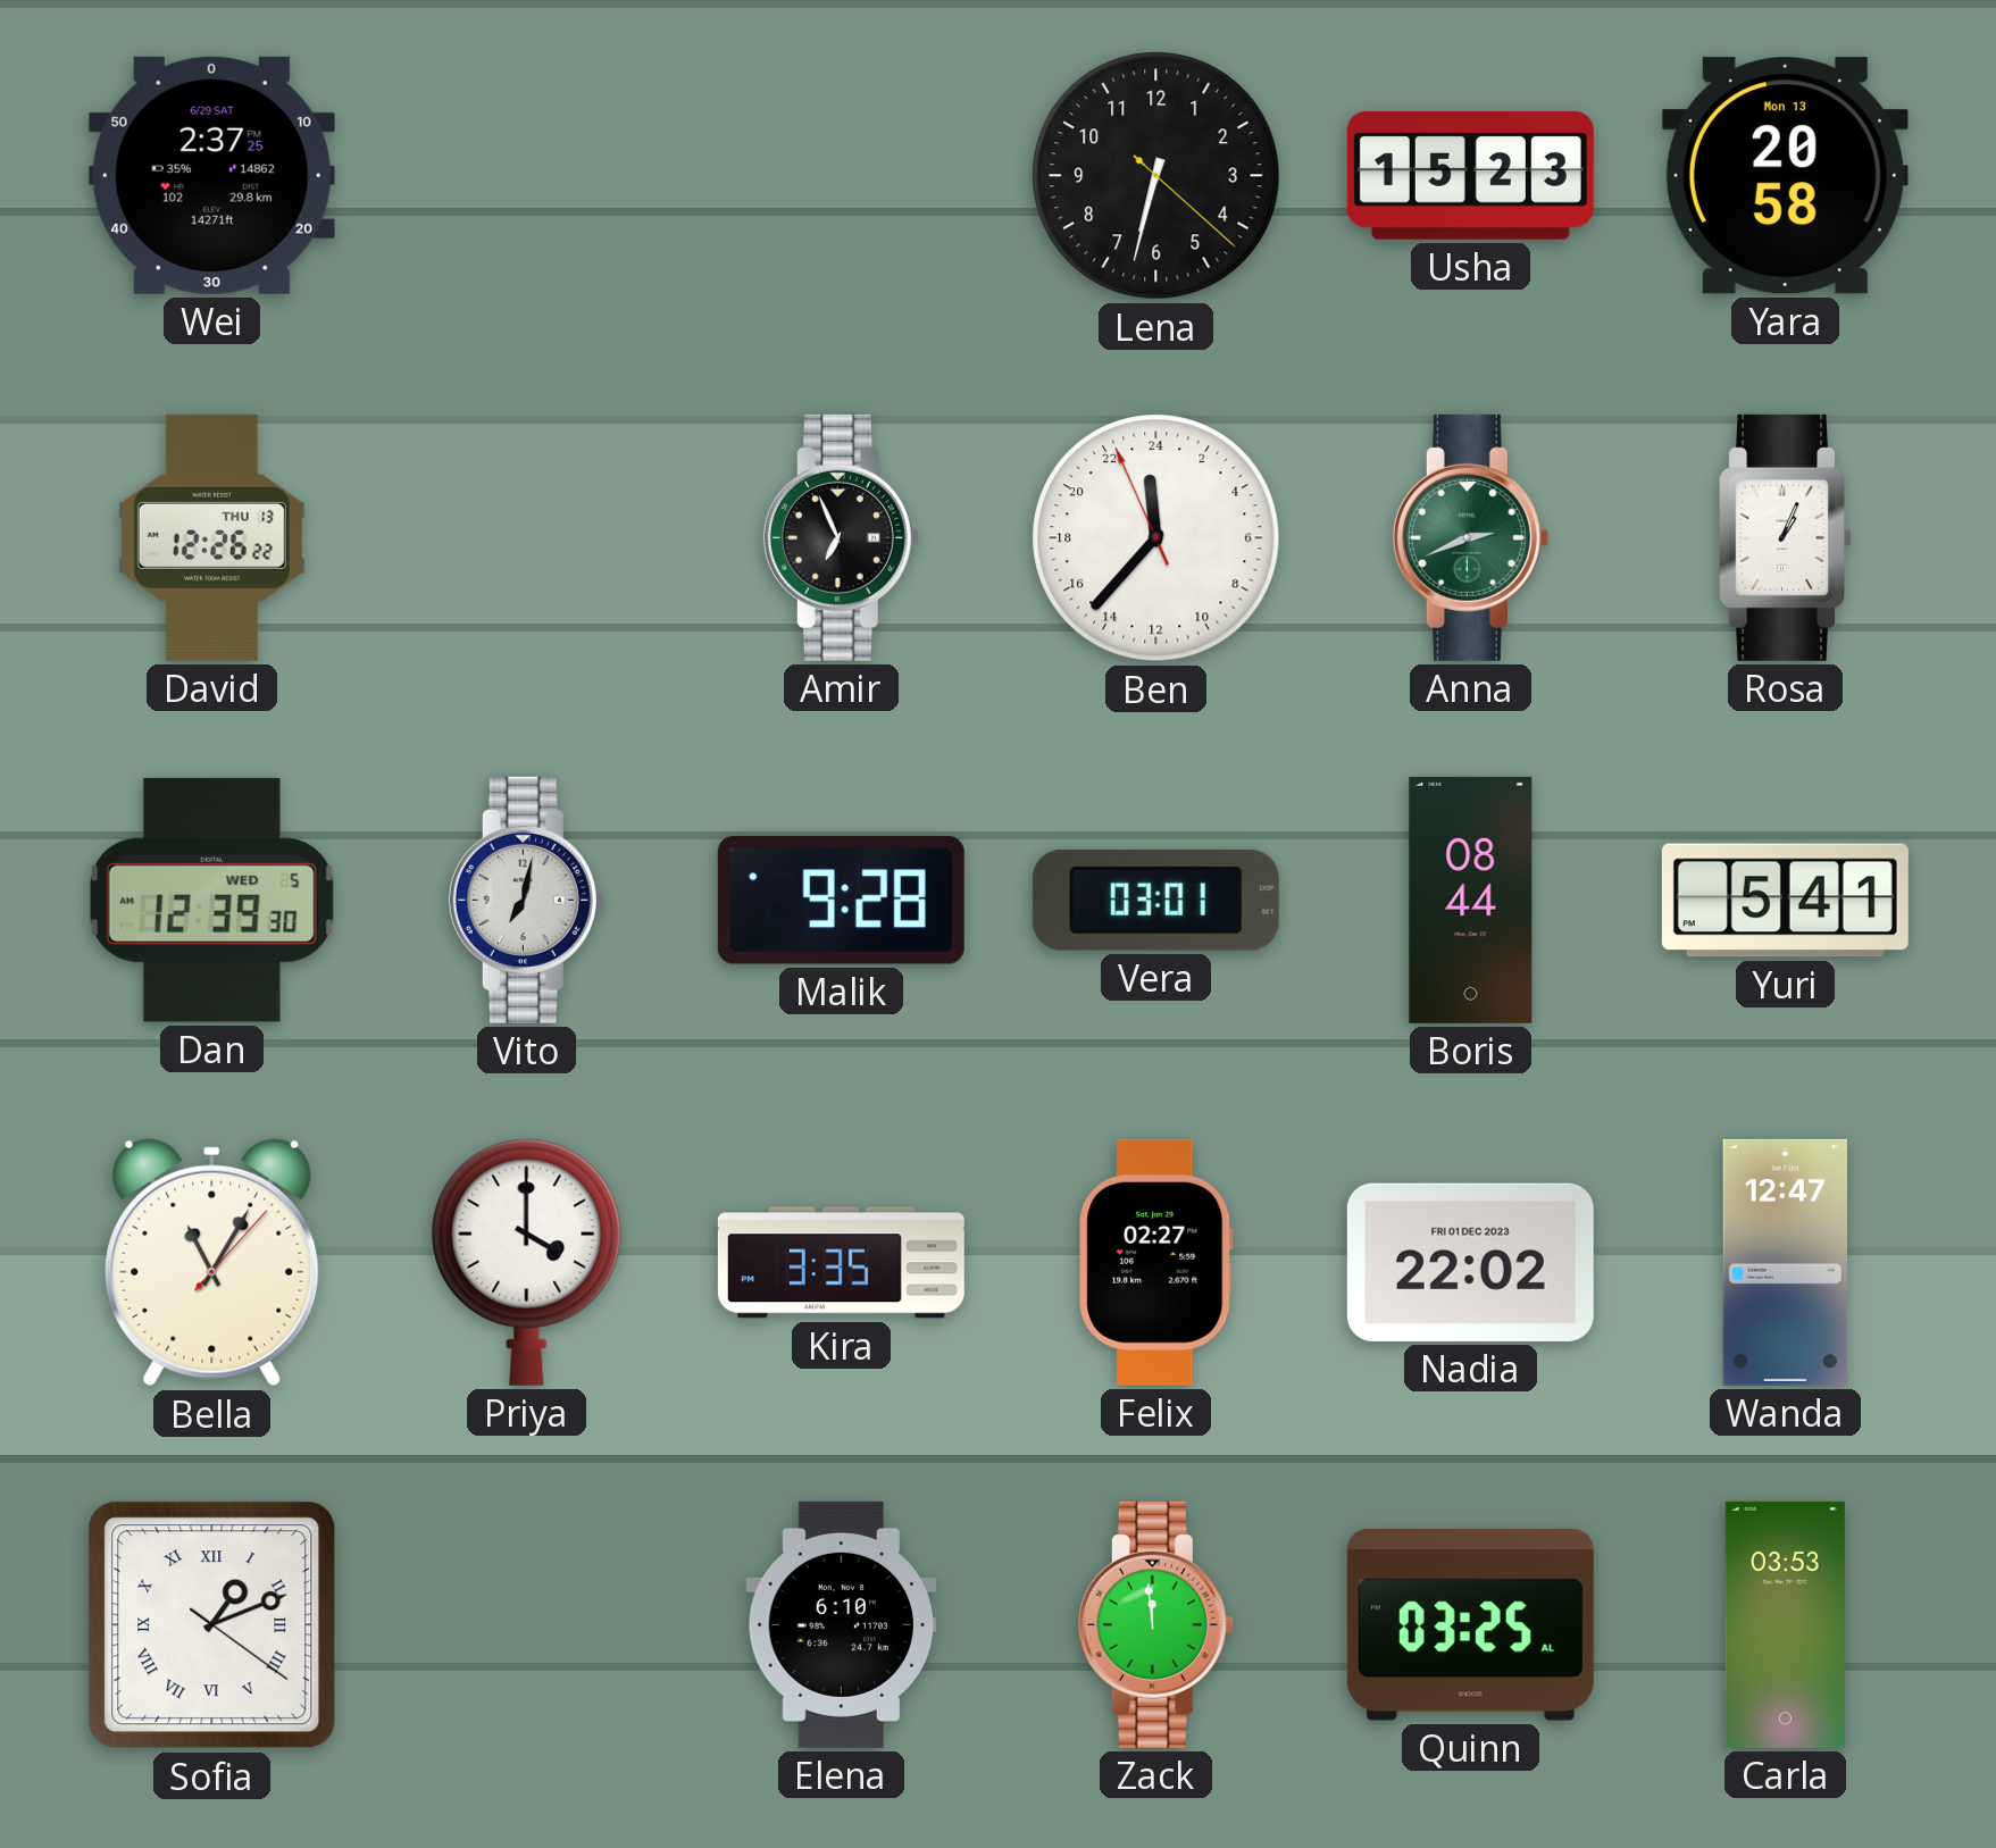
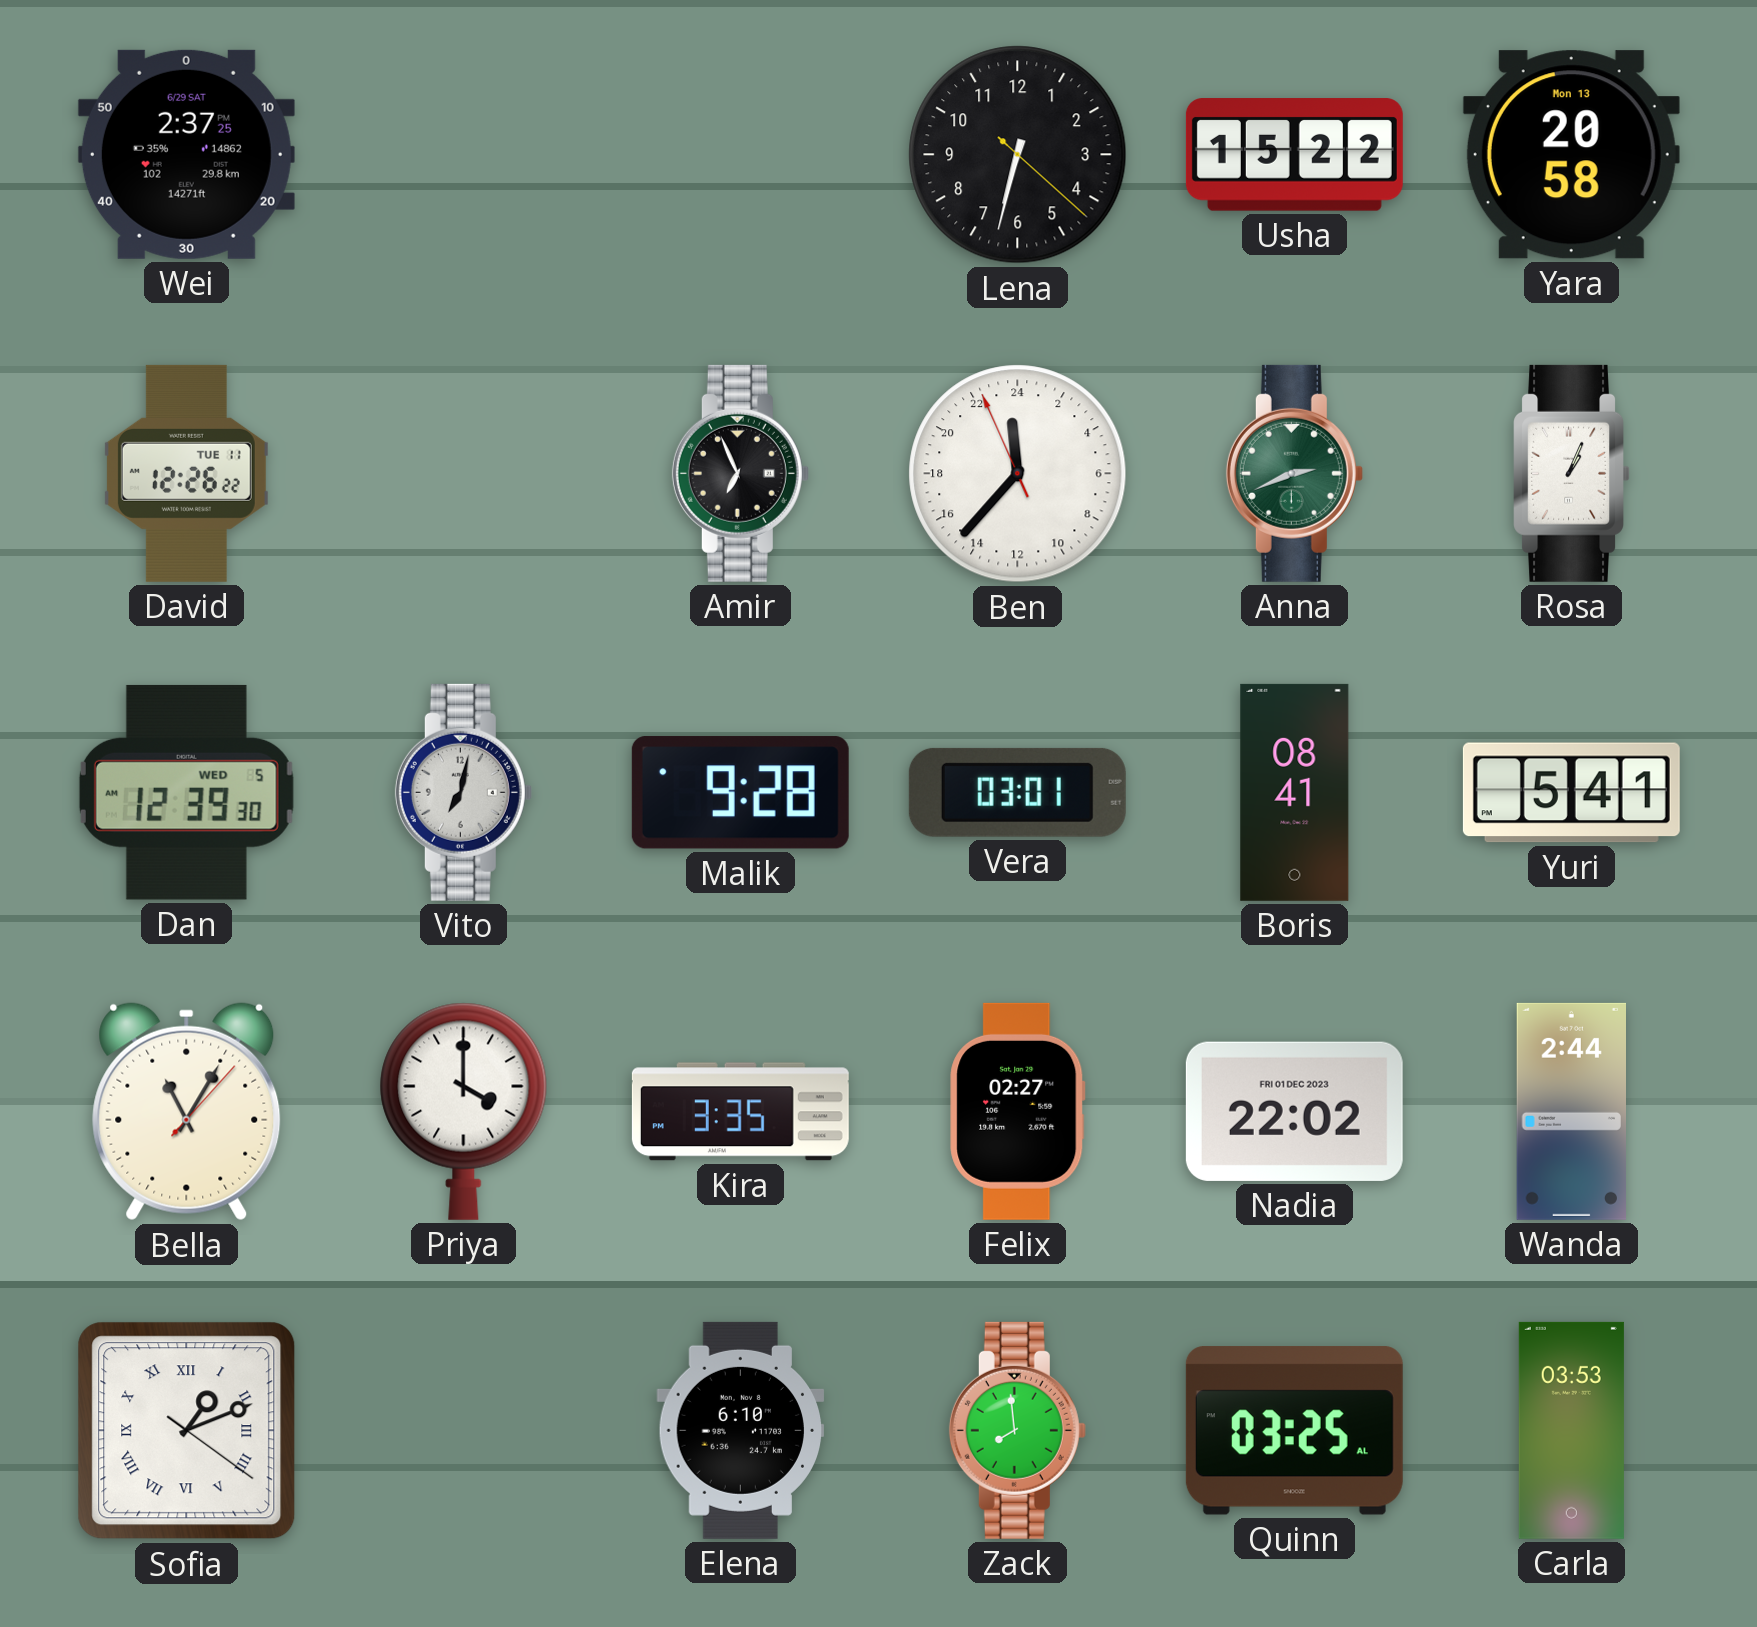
Usha: 15:23 -> 15:22
David date: THU 13 -> TUE 11
Boris: 08:44 -> 08:41
Wanda: 12:47 -> 2:44
Zack: 11:59 -> 7:59
